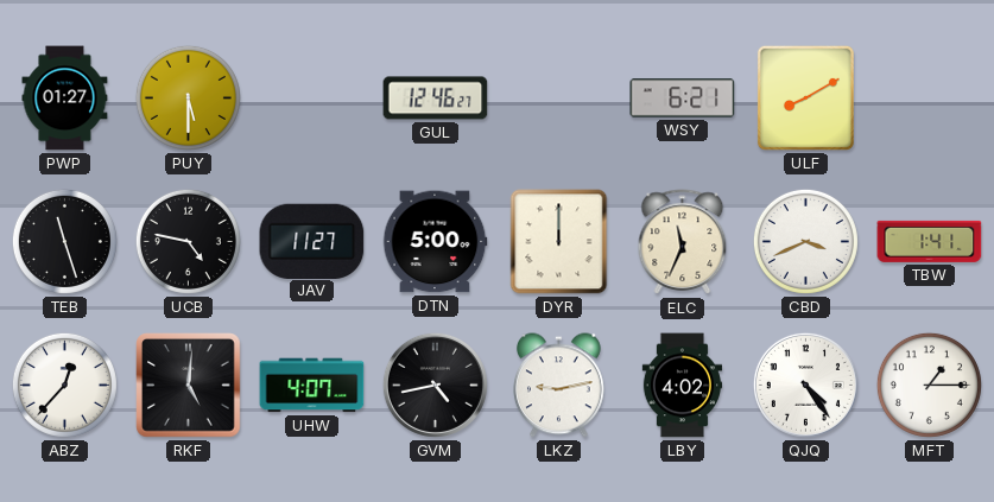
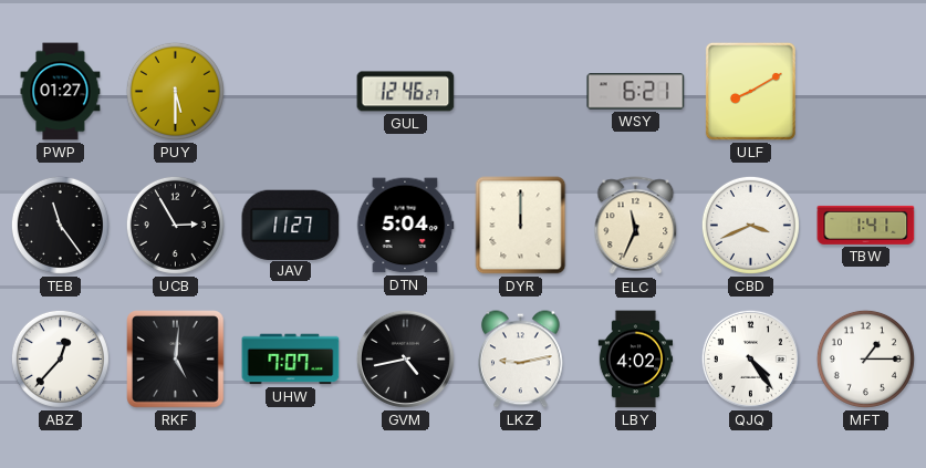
TEB: 11:27 -> 11:24
UCB: 4:47 -> 2:55
DTN: 5:00 -> 5:04
UHW: 4:07 -> 7:07
